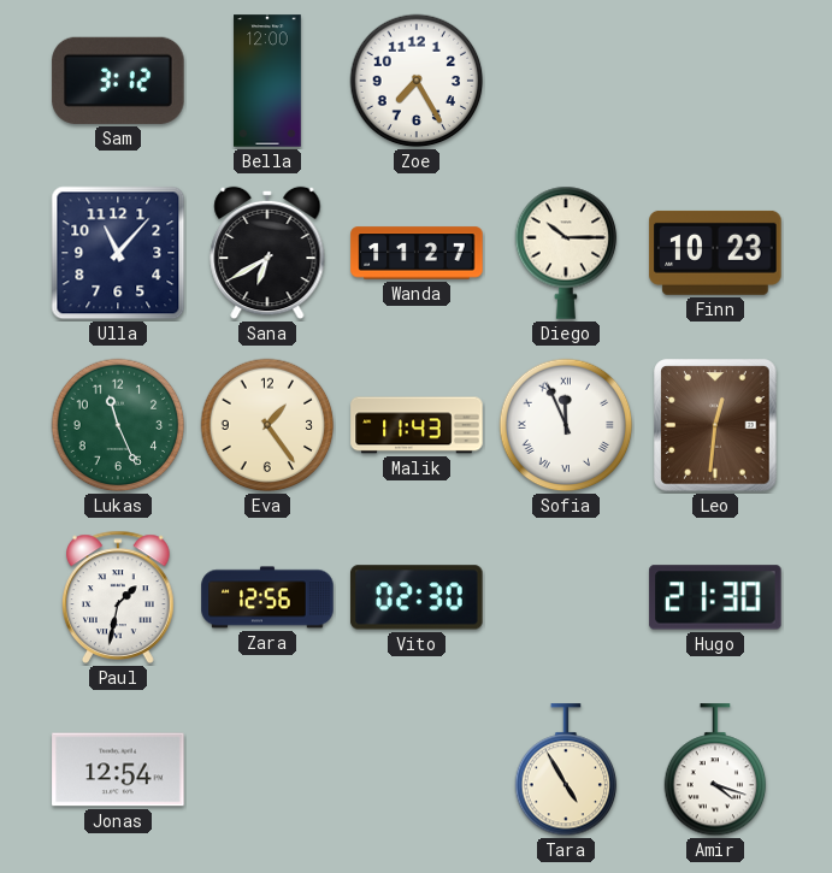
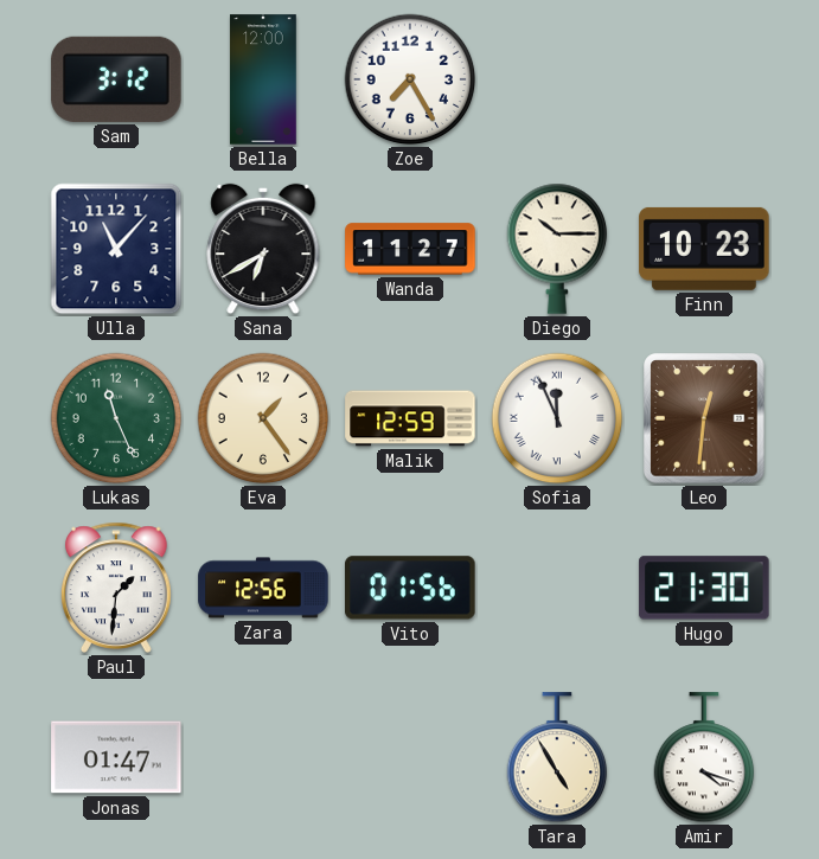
Malik: 11:43 -> 12:59
Paul: 1:32 -> 1:31
Vito: 02:30 -> 01:56
Jonas: 12:54 -> 01:47
